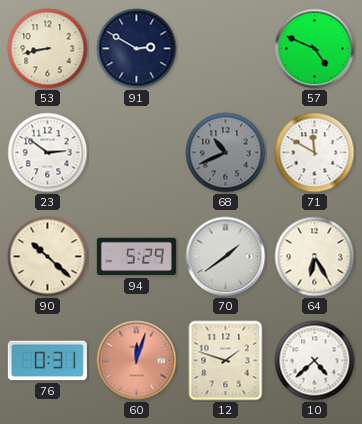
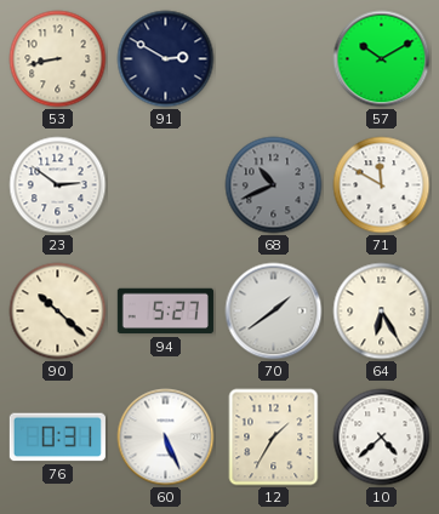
57: 4:49 -> 10:10
94: 5:29 -> 5:27
60: 12:03 -> 5:26
60 dial: salmon -> white
12: 1:48 -> 1:35
